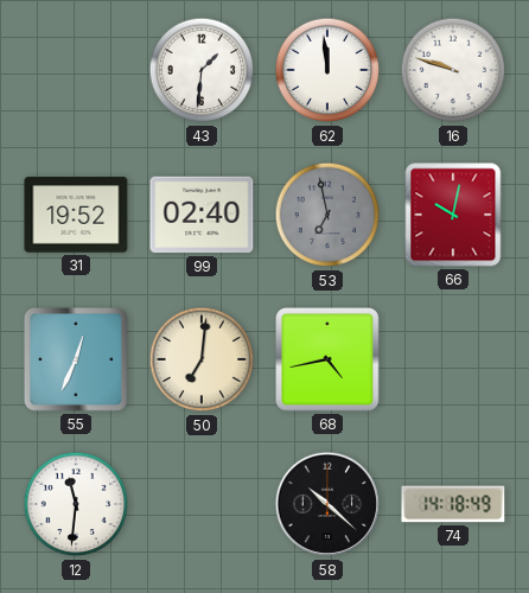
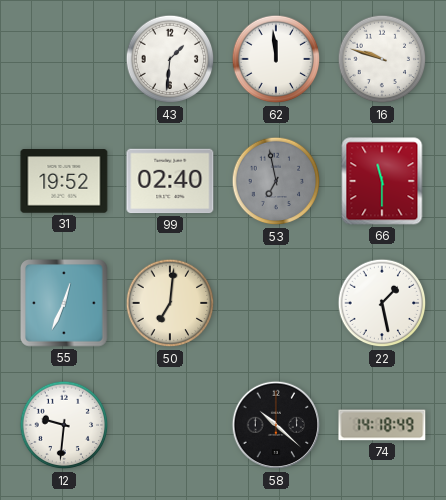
66: 10:02 -> 11:30
68: 4:43 -> none
22: none -> 1:28
12: 11:31 -> 9:31
